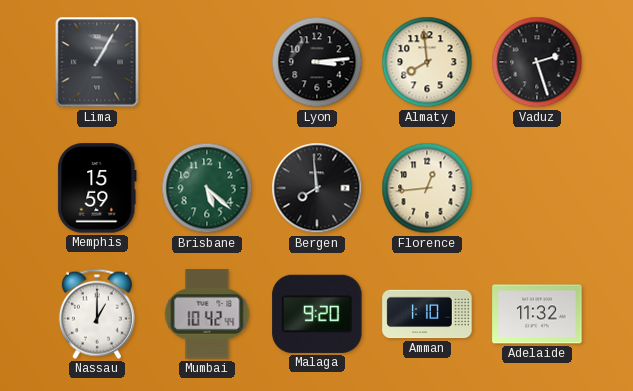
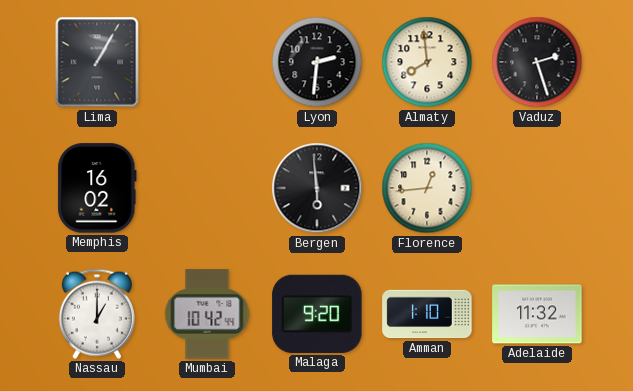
Lyon: 3:14 -> 2:31
Memphis: 15:59 -> 16:02
Brisbane: 5:22 -> none
Bergen: 7:59 -> 5:59
